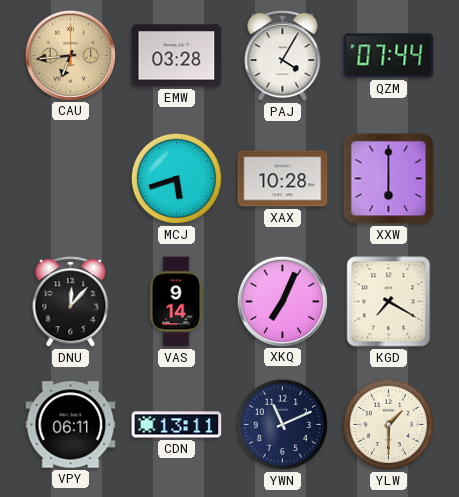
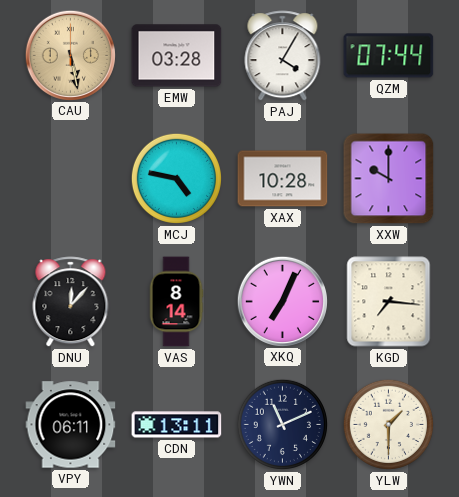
CAU: 6:44 -> 5:28
MCJ: 5:42 -> 4:47
XXW: 6:00 -> 10:00
VAS: 9:14 -> 8:14
KGD: 7:20 -> 7:16
